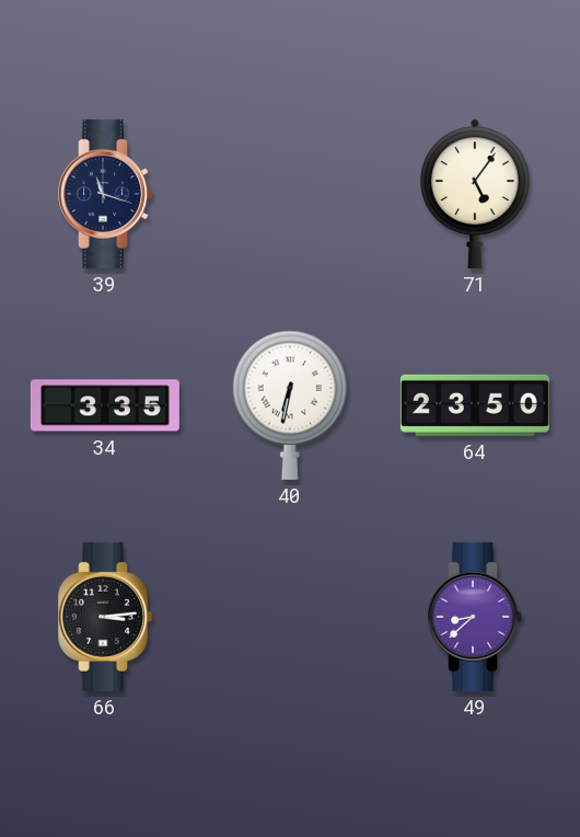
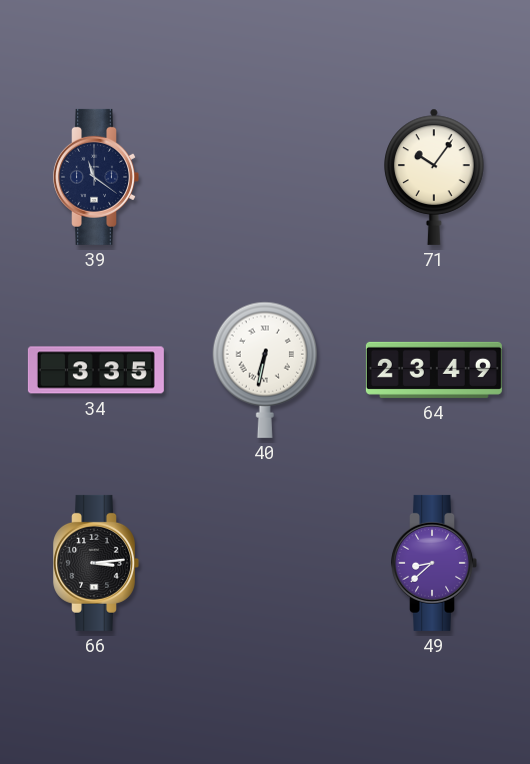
39: 11:18 -> 11:21
71: 5:06 -> 10:06
64: 23:50 -> 23:49
